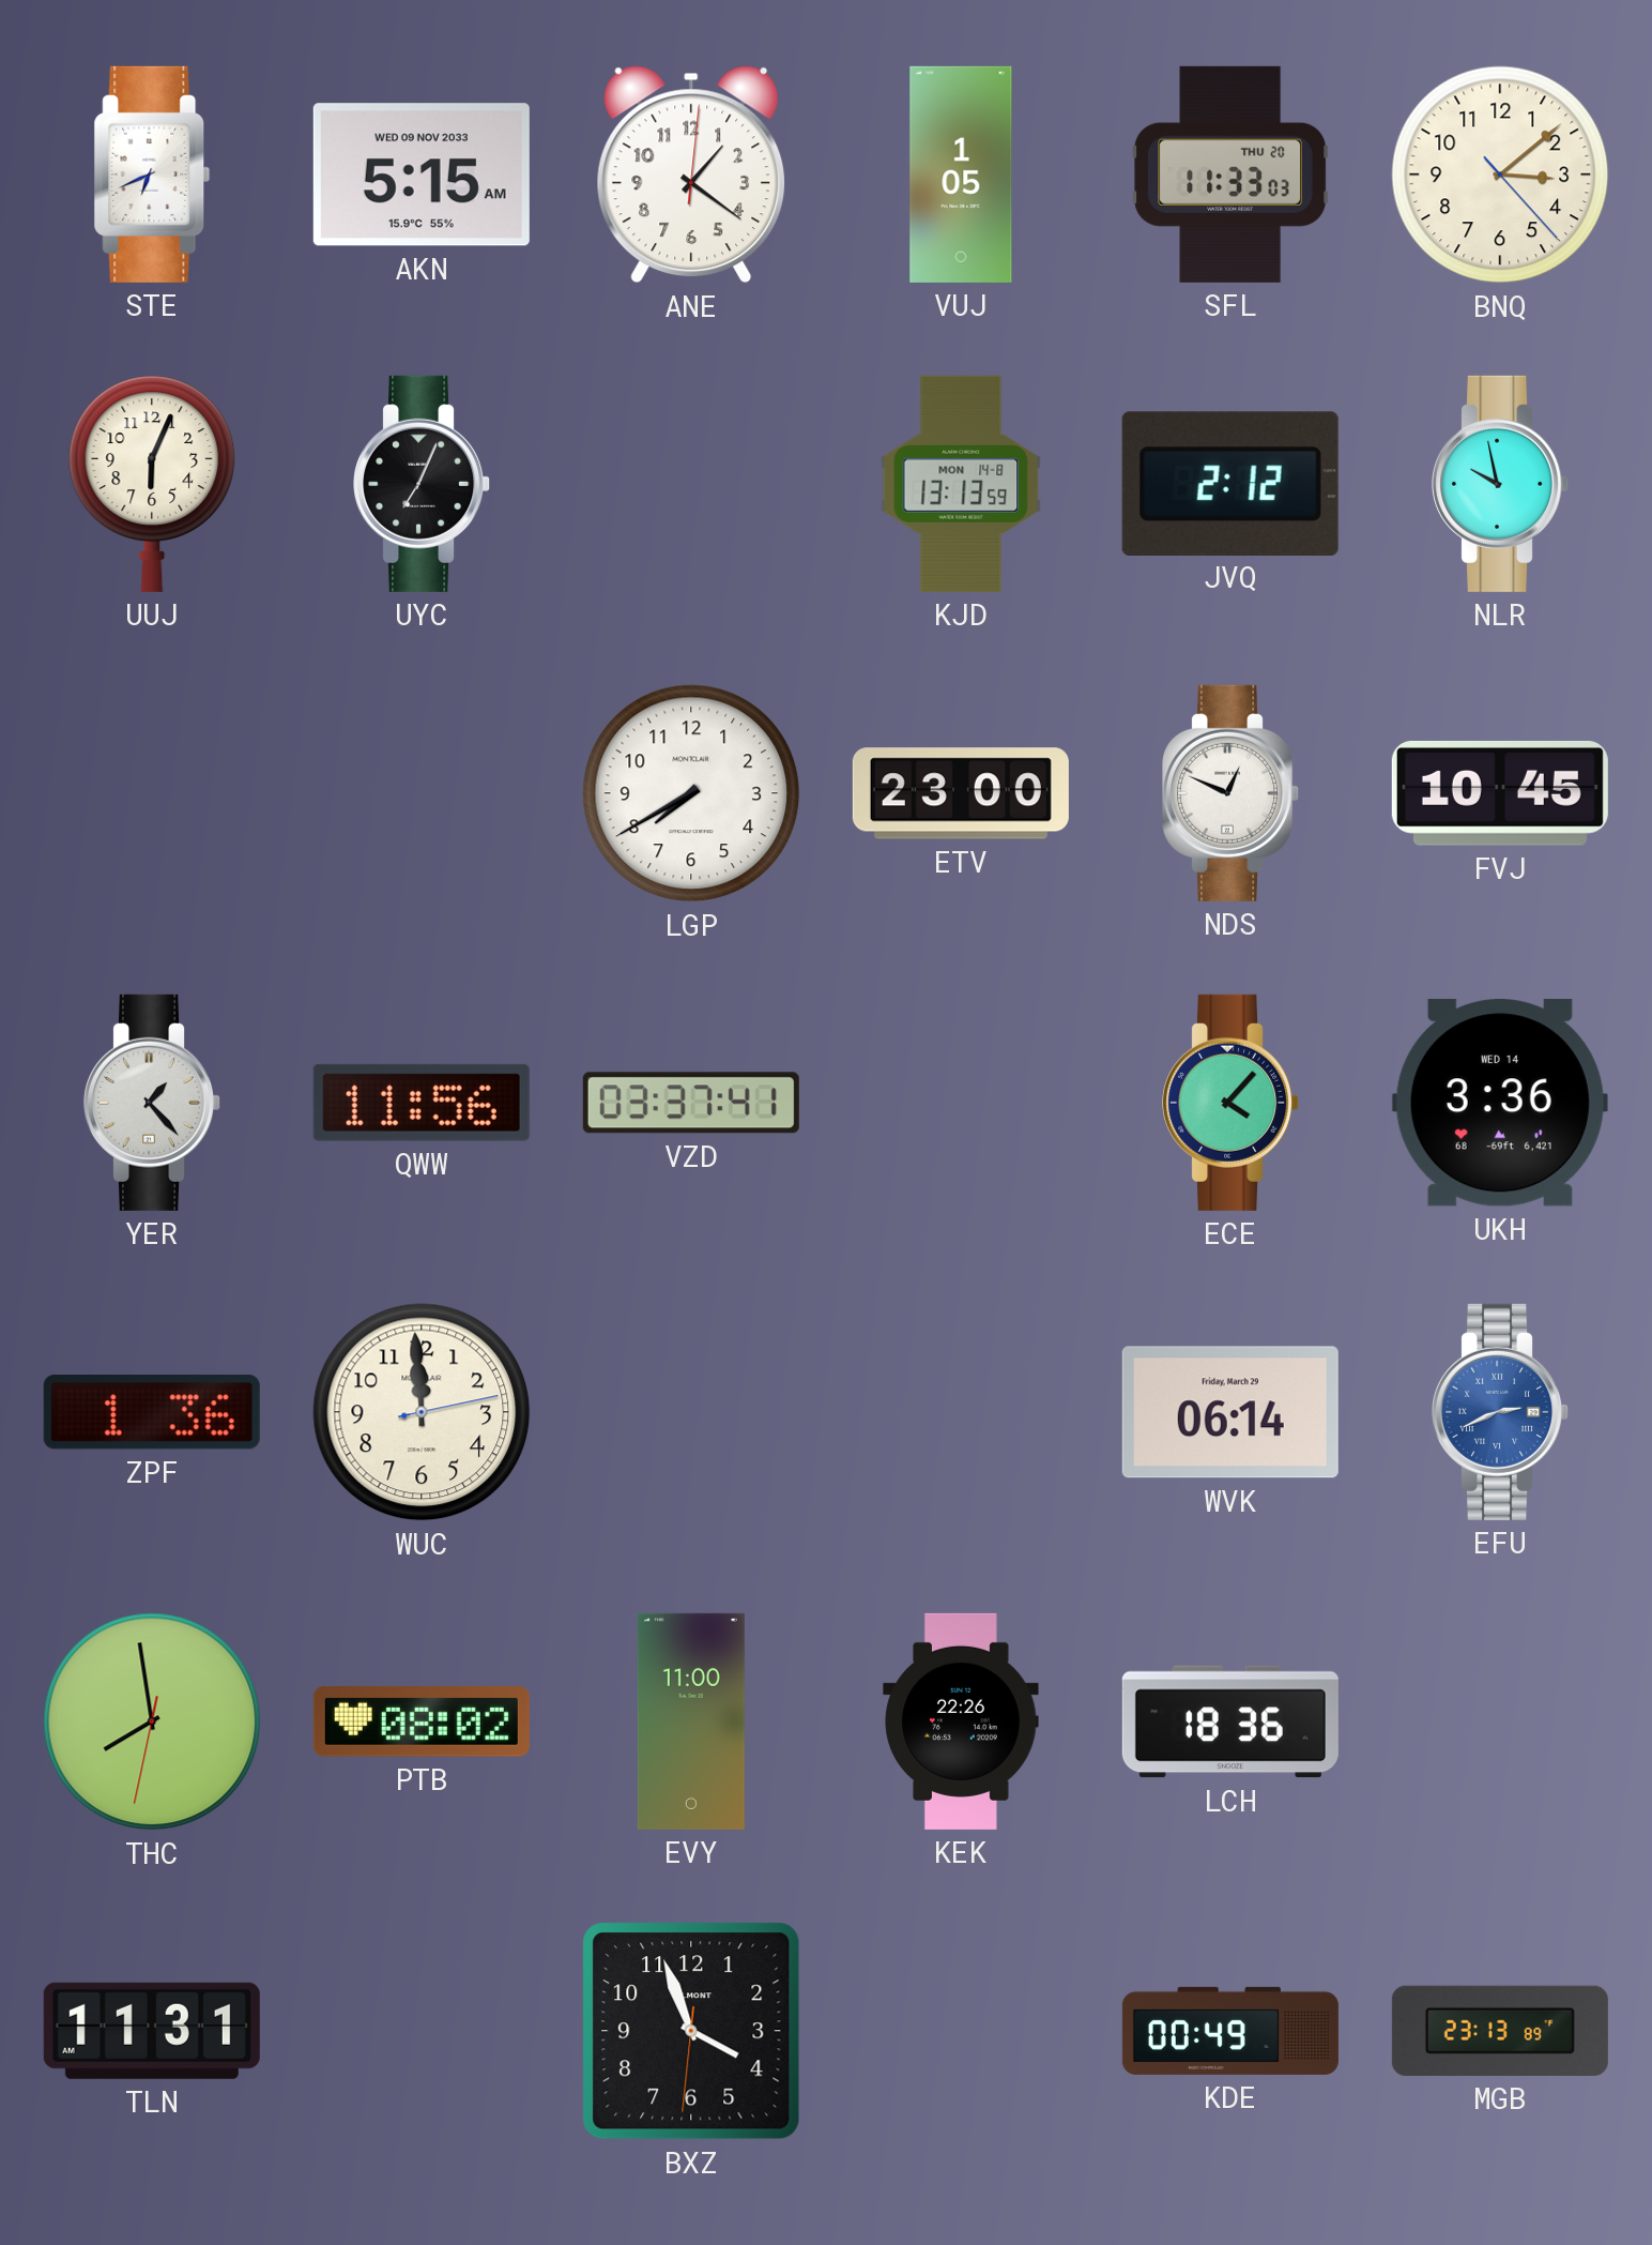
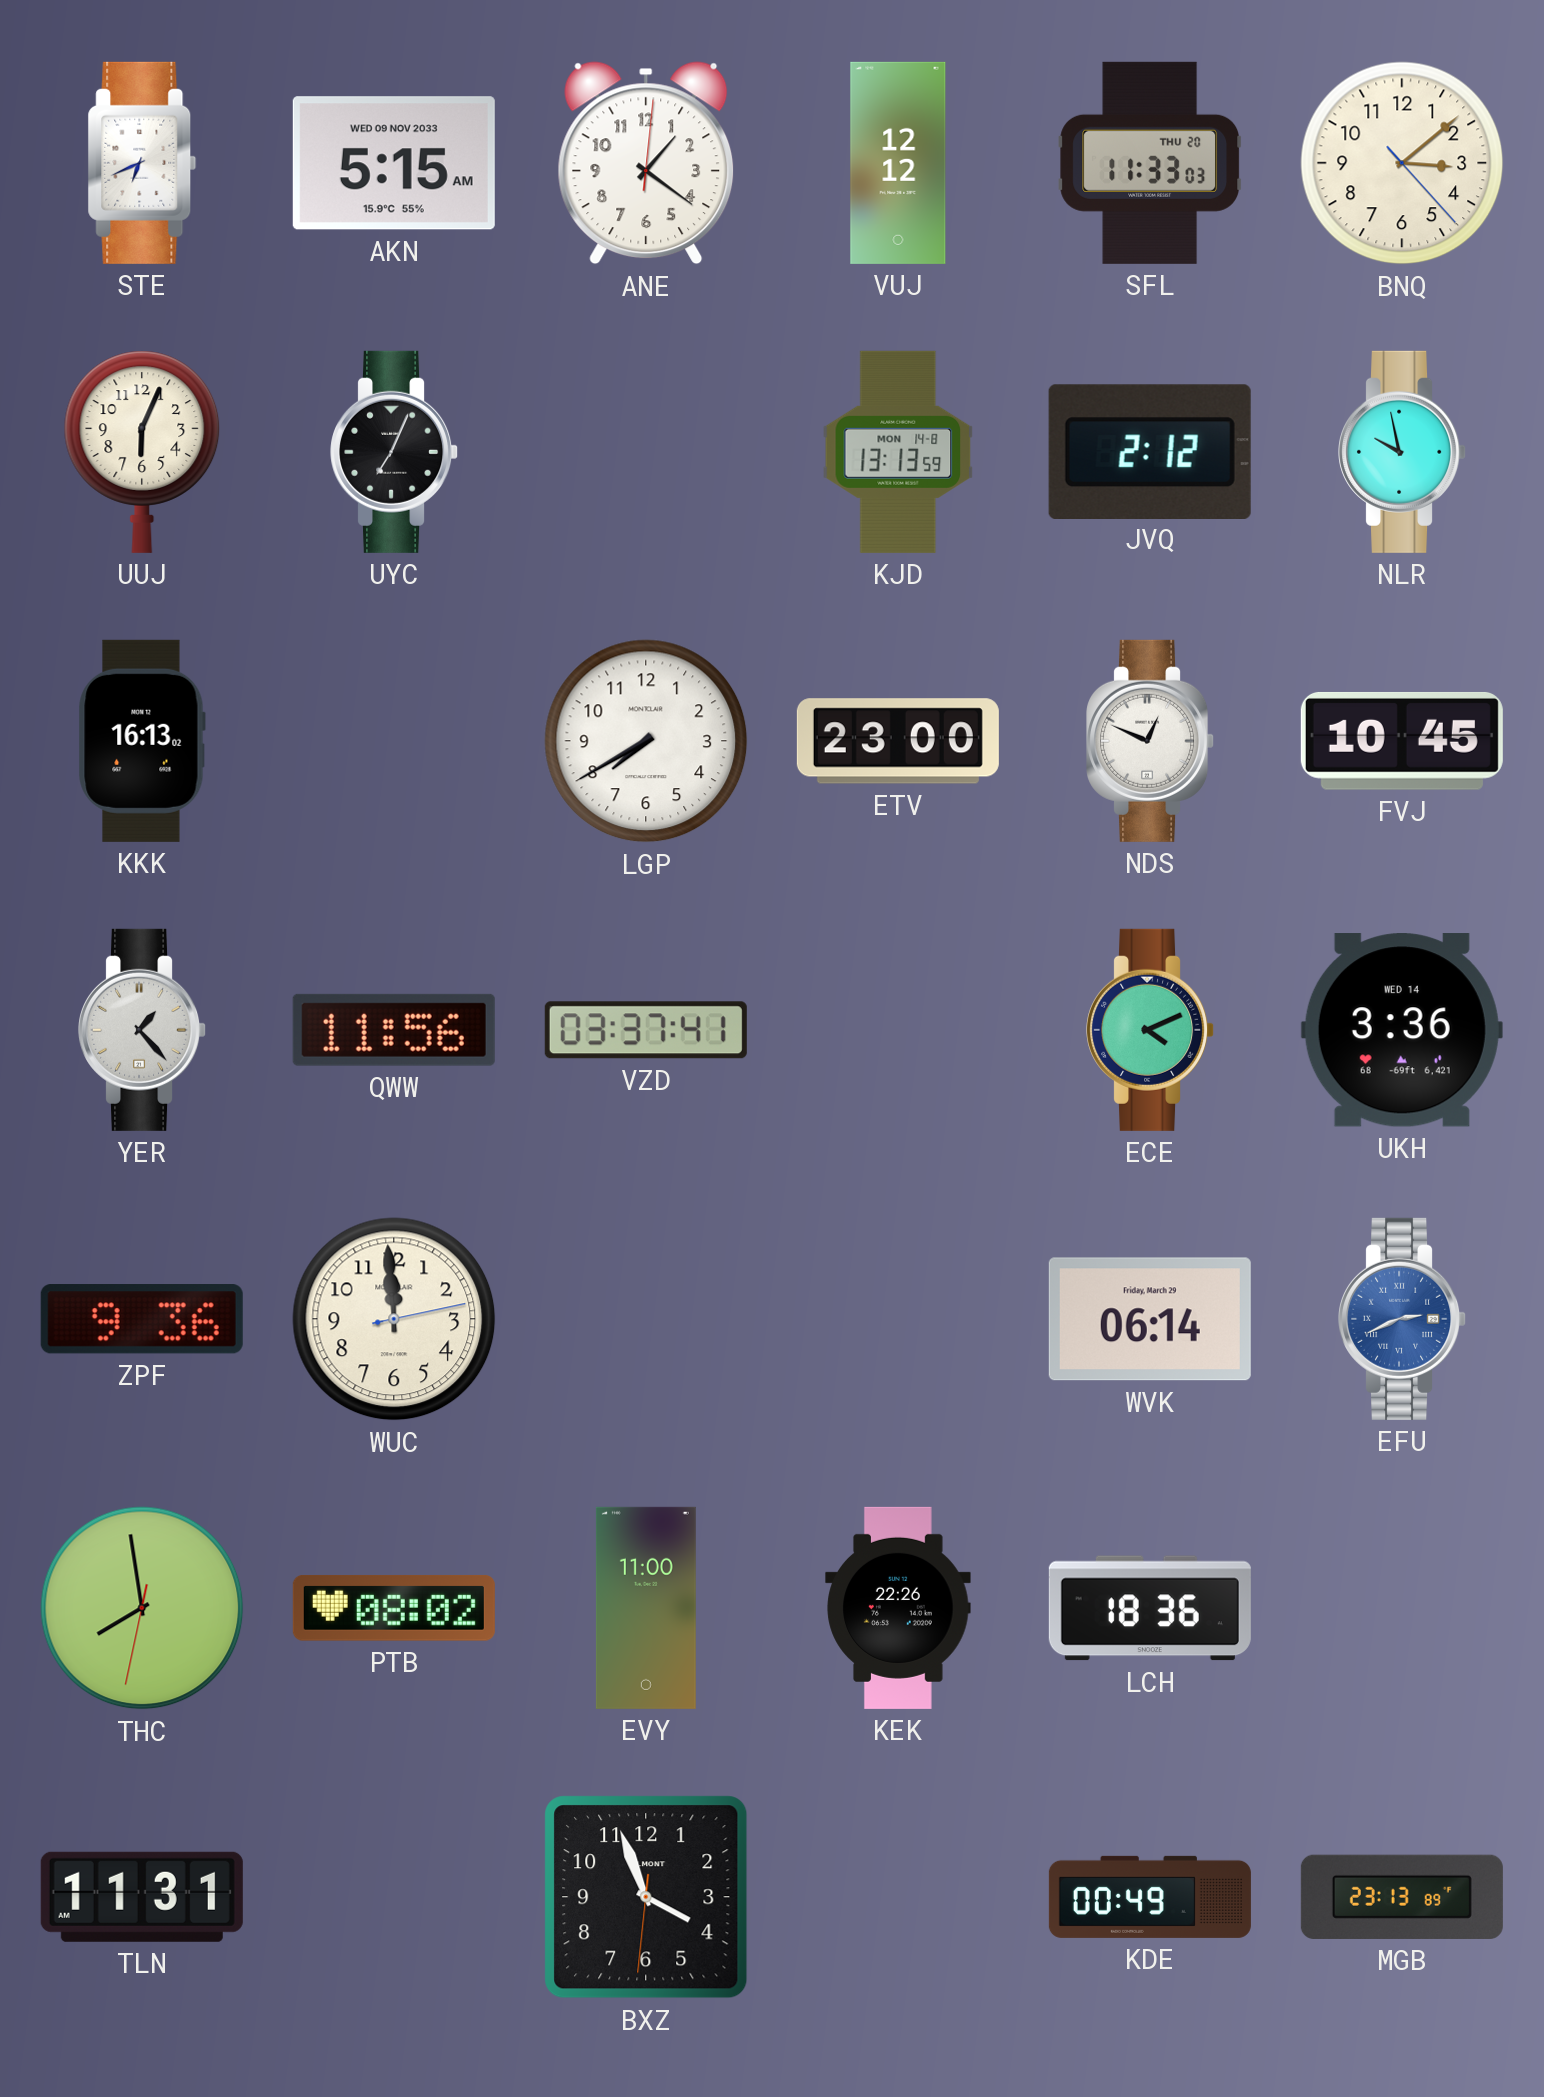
VUJ: 1:05 -> 12:12
KKK: none -> 16:13
ECE: 4:07 -> 4:11
ZPF: 1:36 -> 9:36
